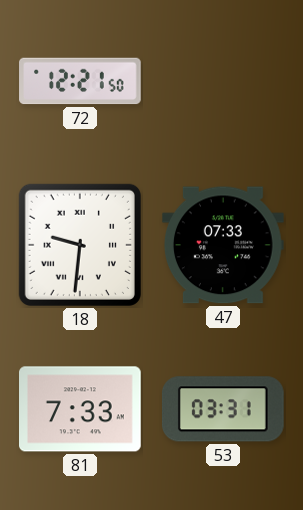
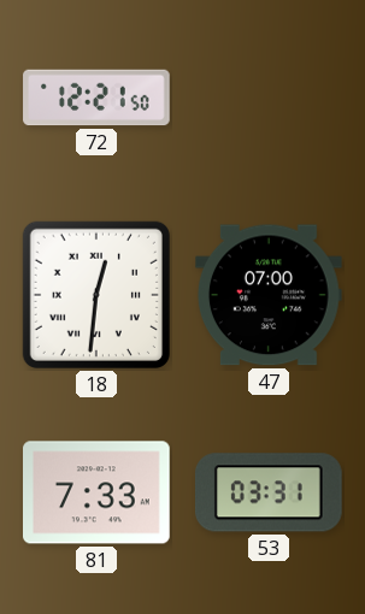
18: 9:31 -> 12:31
47: 07:33 -> 07:00
